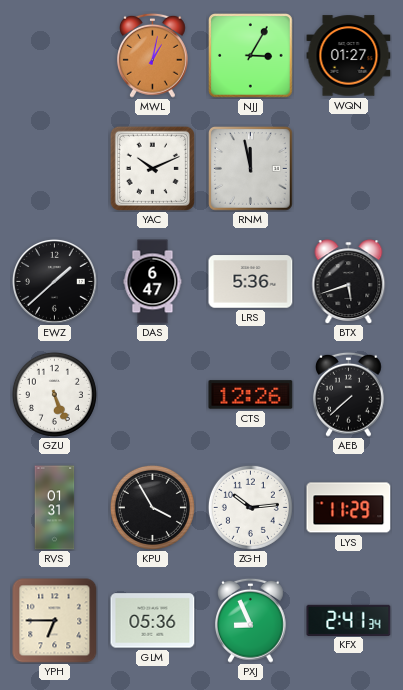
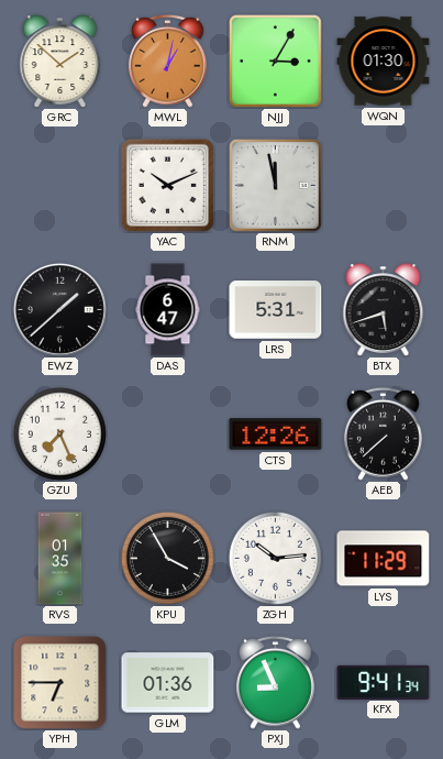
GRC: none -> 1:52
WQN: 01:27 -> 01:30
LRS: 5:36 -> 5:31
GZU: 5:26 -> 7:26
RVS: 01:31 -> 01:35
GLM: 05:36 -> 01:36
KFX: 2:41 -> 9:41
